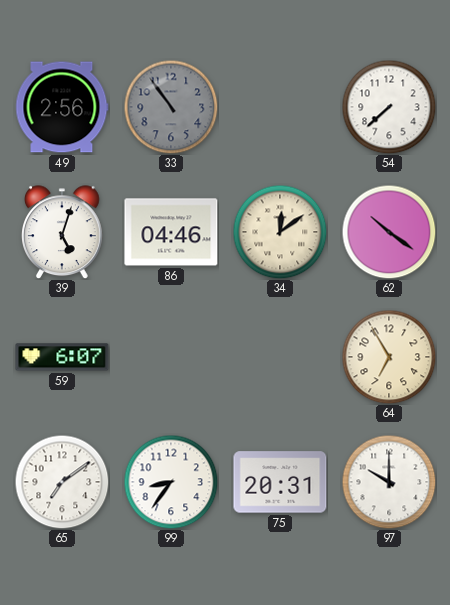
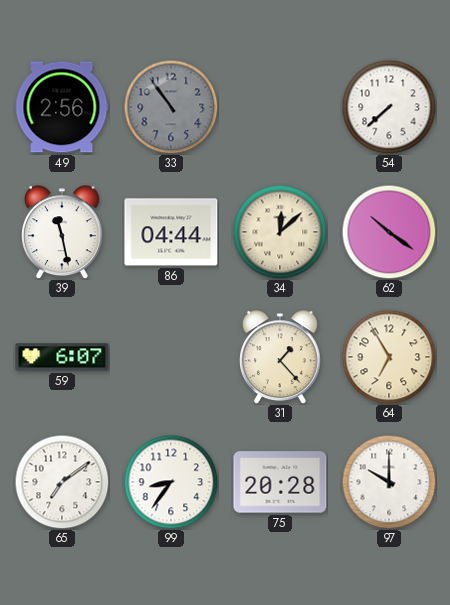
39: 5:03 -> 11:28
86: 04:46 -> 04:44
34: 12:09 -> 12:08
31: none -> 1:23
75: 20:31 -> 20:28
